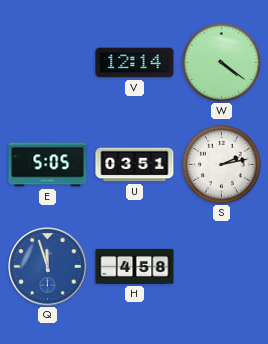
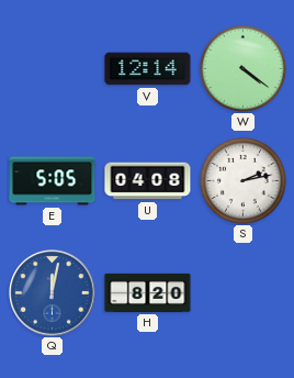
U: 03:51 -> 04:08
Q: 11:57 -> 12:02
H: 4:58 -> 8:20
